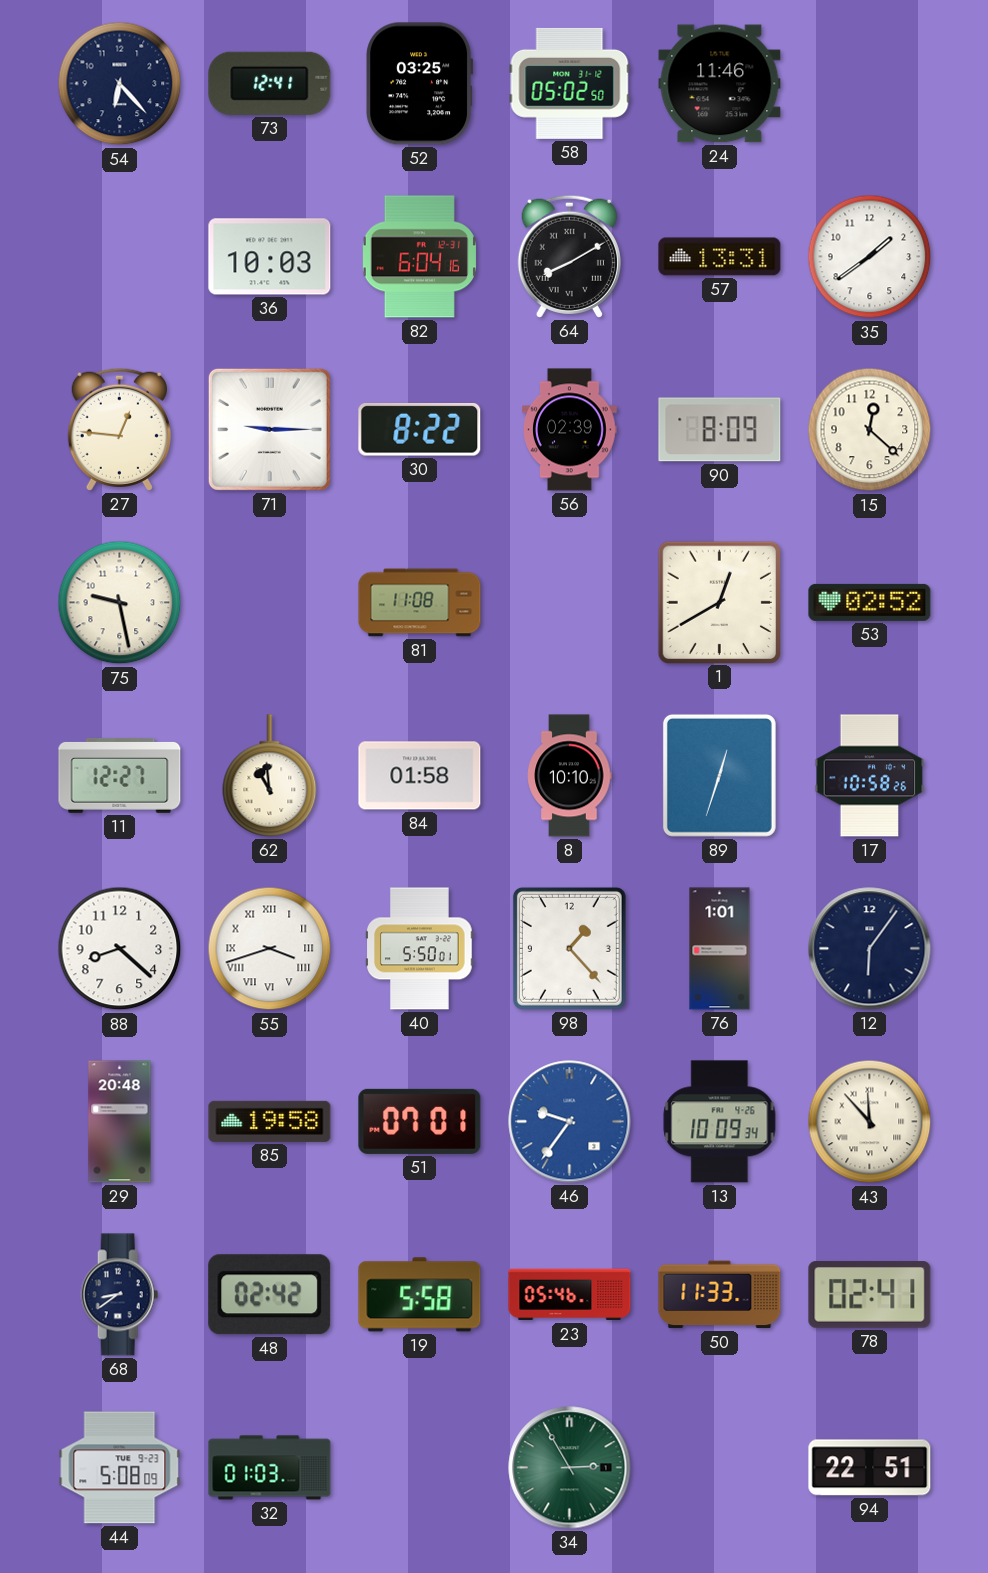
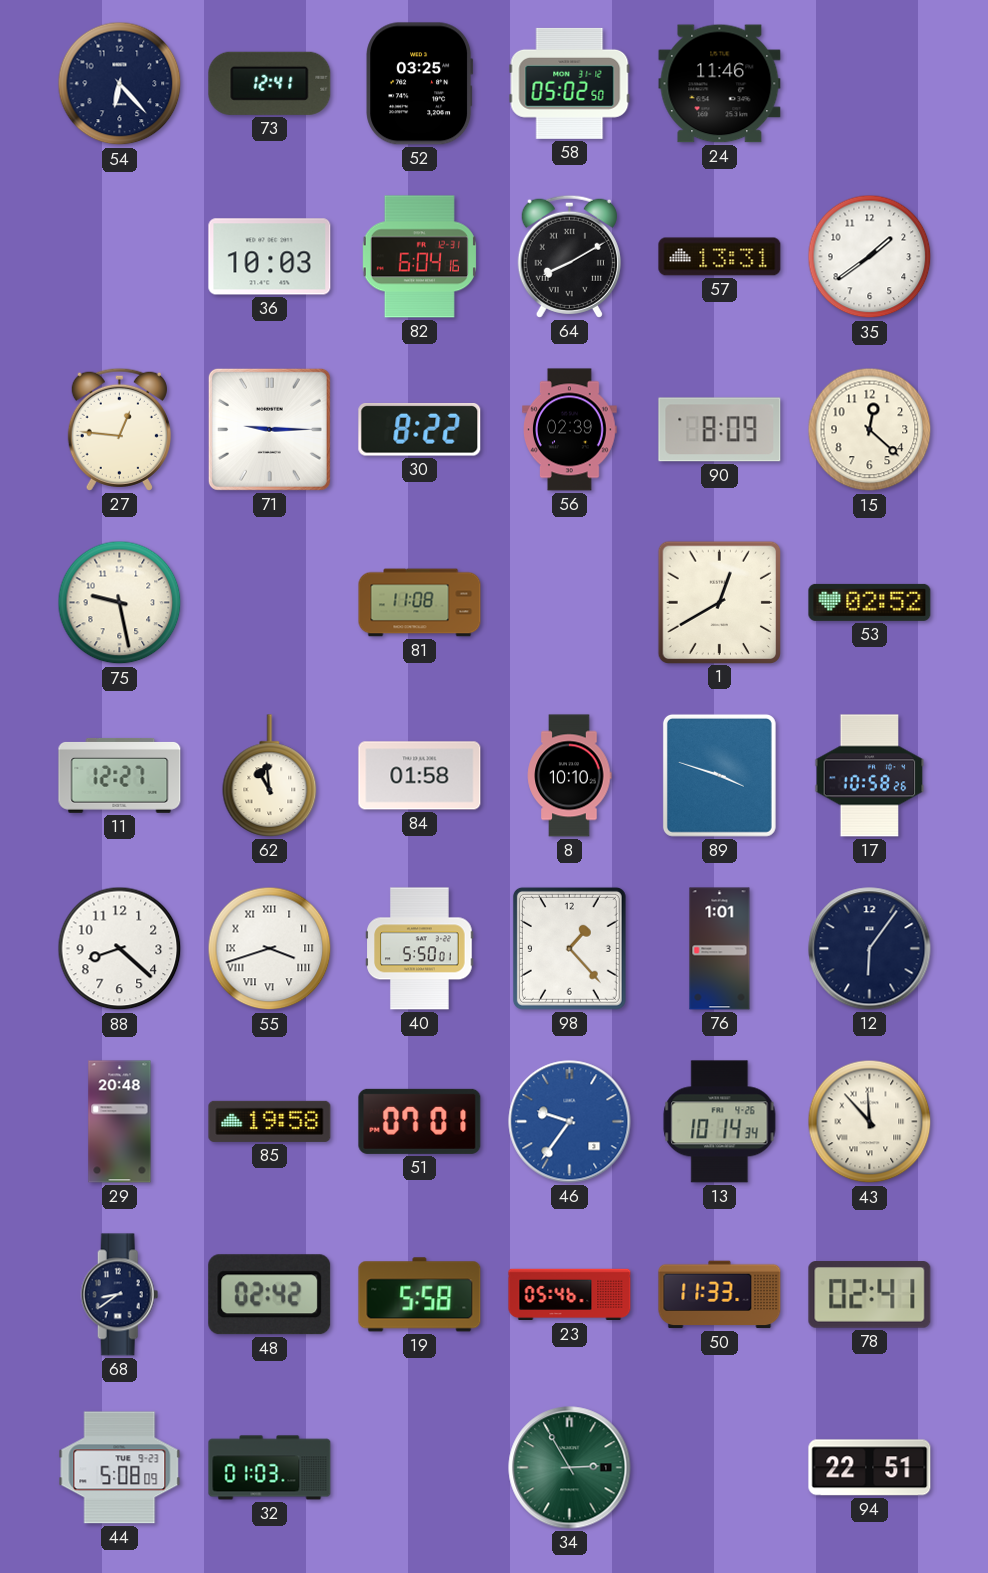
89: 12:33 -> 3:48
13: 10:09 -> 10:14
